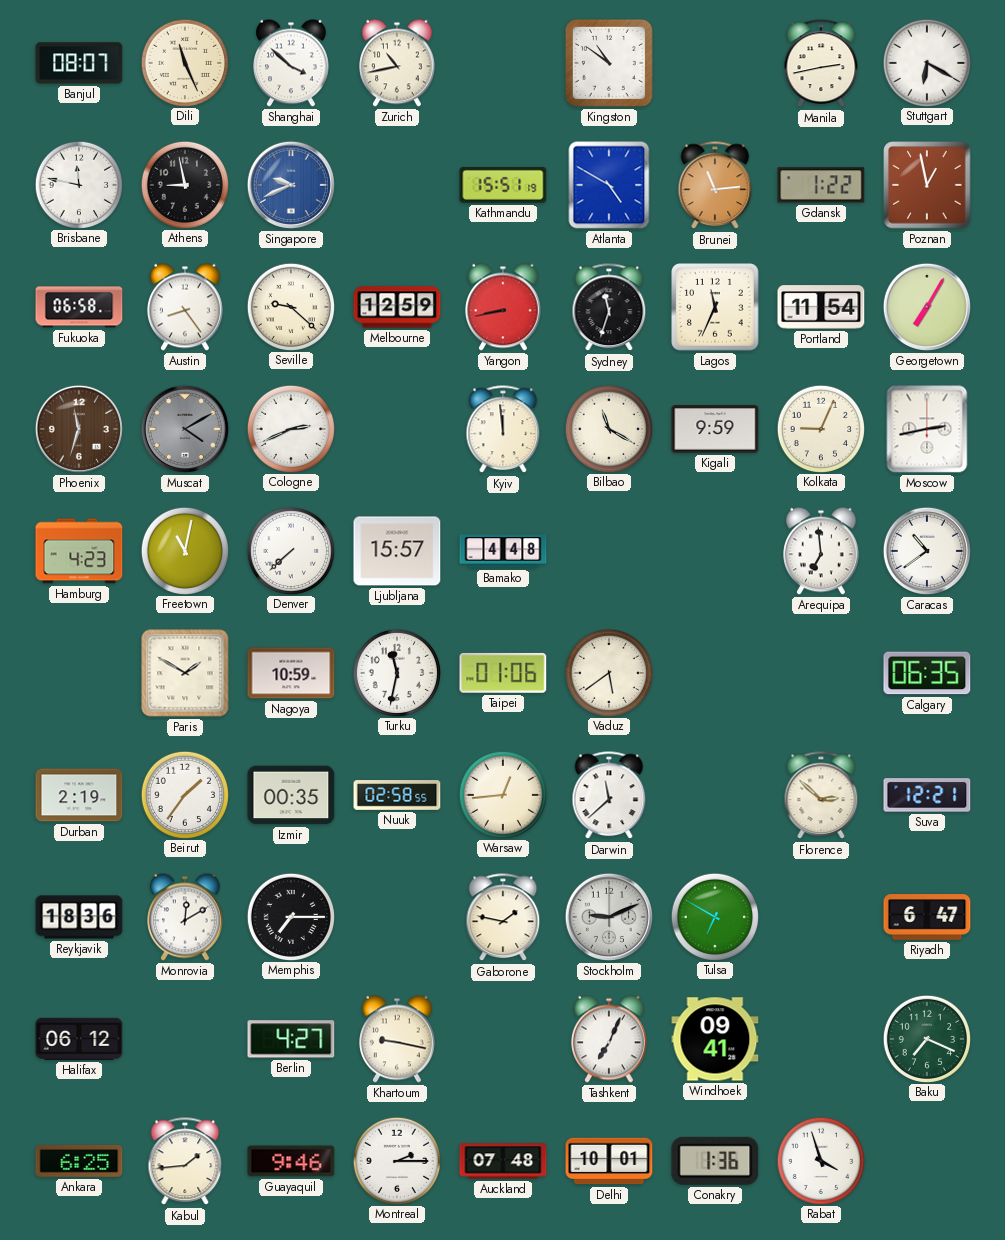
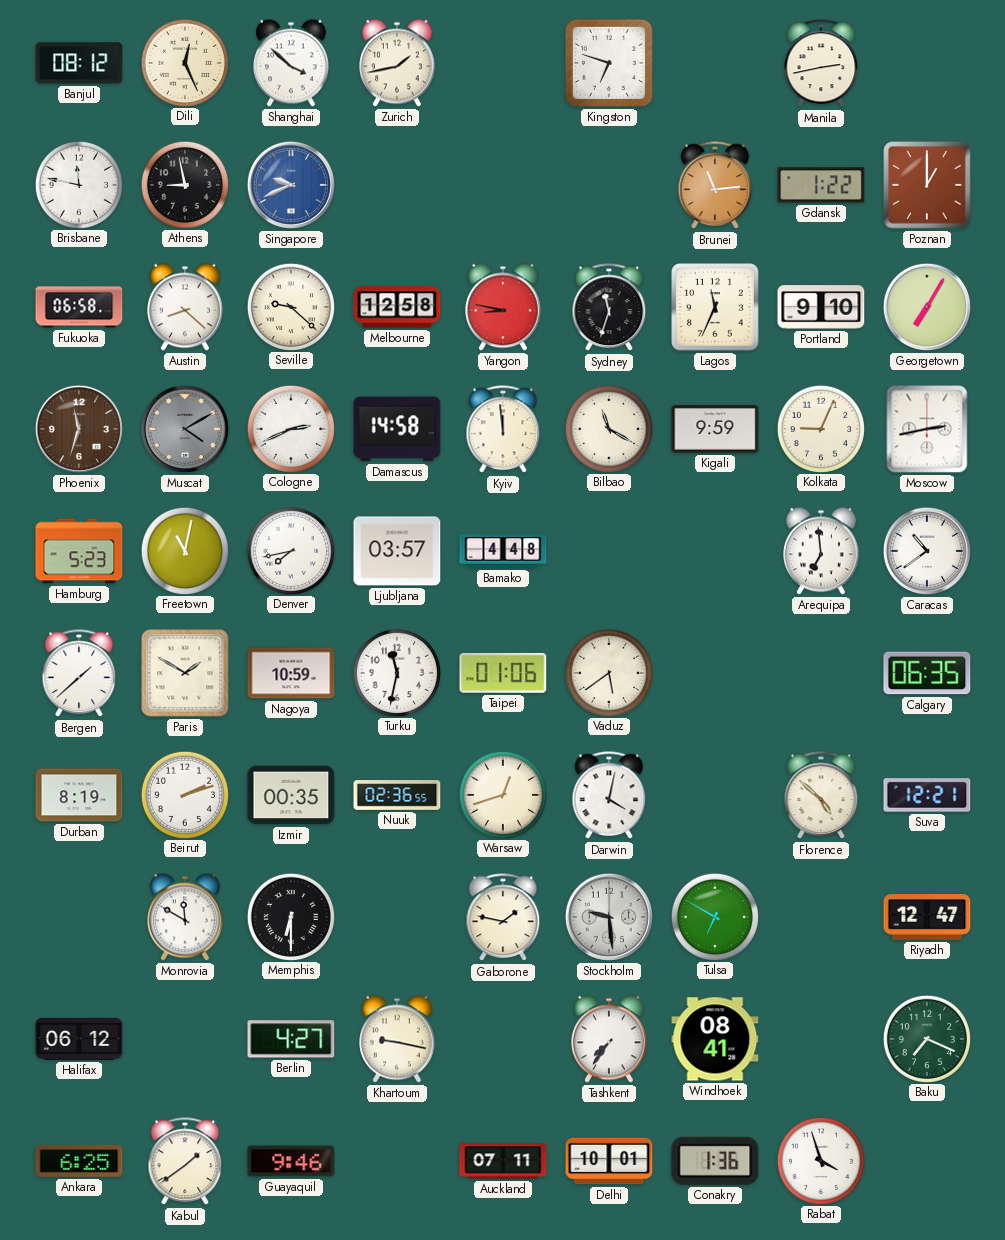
Banjul: 08:07 -> 08:12
Dili: 11:26 -> 12:26
Zurich: 10:43 -> 1:43
Kingston: 10:51 -> 6:48
Stuttgart: 6:20 -> none
Kathmandu: 15:51 -> none
Atlanta: 4:50 -> none
Poznan: 12:58 -> 1:00
Austin: 8:24 -> 8:22
Melbourne: 12:59 -> 12:58
Yangon: 8:43 -> 8:47
Portland: 11:54 -> 9:10
Damascus: none -> 14:58
Hamburg: 4:23 -> 5:23
Denver: 7:38 -> 7:43
Ljubljana: 15:57 -> 03:57
Bergen: none -> 1:38
Durban: 2:19 -> 8:19
Beirut: 1:36 -> 2:12
Nuuk: 02:58 -> 02:36
Warsaw: 12:44 -> 12:42
Darwin: 11:38 -> 4:02
Florence: 2:52 -> 4:52
Reykjavik: 18:36 -> none
Monrovia: 12:10 -> 11:50
Memphis: 7:15 -> 6:30
Stockholm: 9:11 -> 9:29
Riyadh: 6:47 -> 12:47
Tashkent: 7:04 -> 7:36
Windhoek: 09:41 -> 08:41
Kabul: 1:44 -> 1:39
Montreal: 2:15 -> none
Auckland: 07:48 -> 07:11
